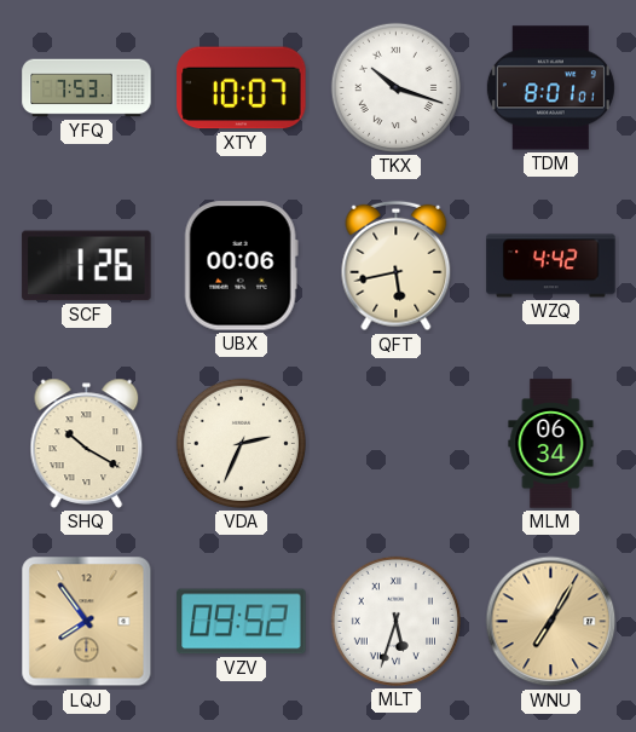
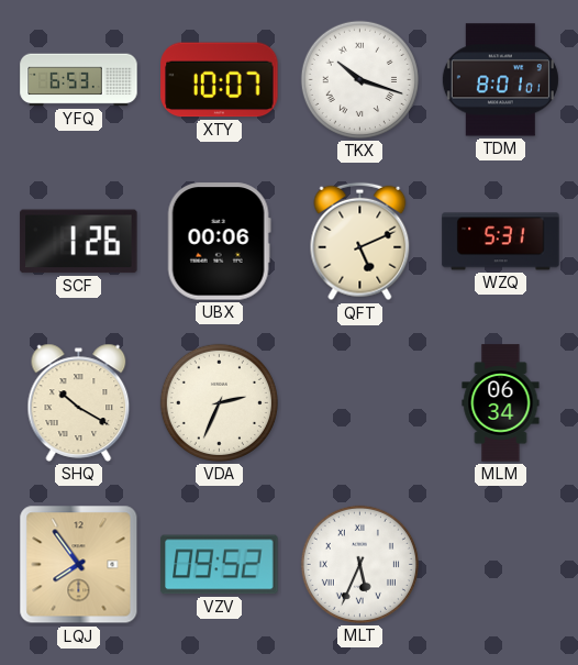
YFQ: 7:53 -> 6:53
QFT: 5:43 -> 5:11
WZQ: 4:42 -> 5:31
MLT: 5:33 -> 5:34
WNU: 7:05 -> none
